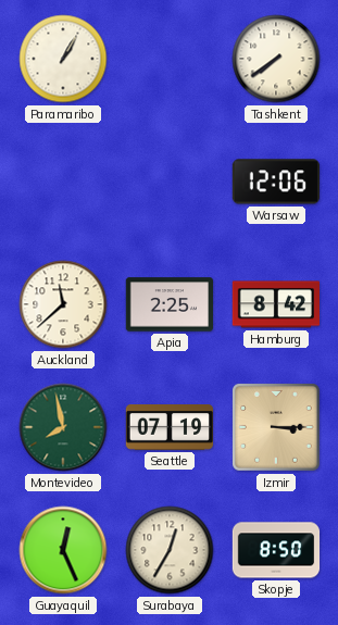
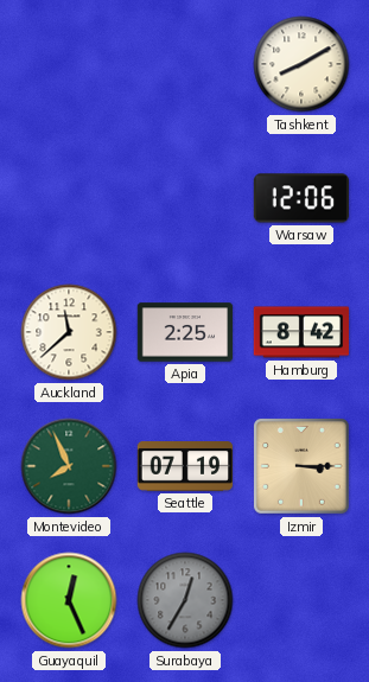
Paramaribo: 1:05 -> none
Tashkent: 7:39 -> 8:10
Montevideo: 7:58 -> 7:56
Surabaya dial: cream -> grey
Skopje: 8:50 -> none
